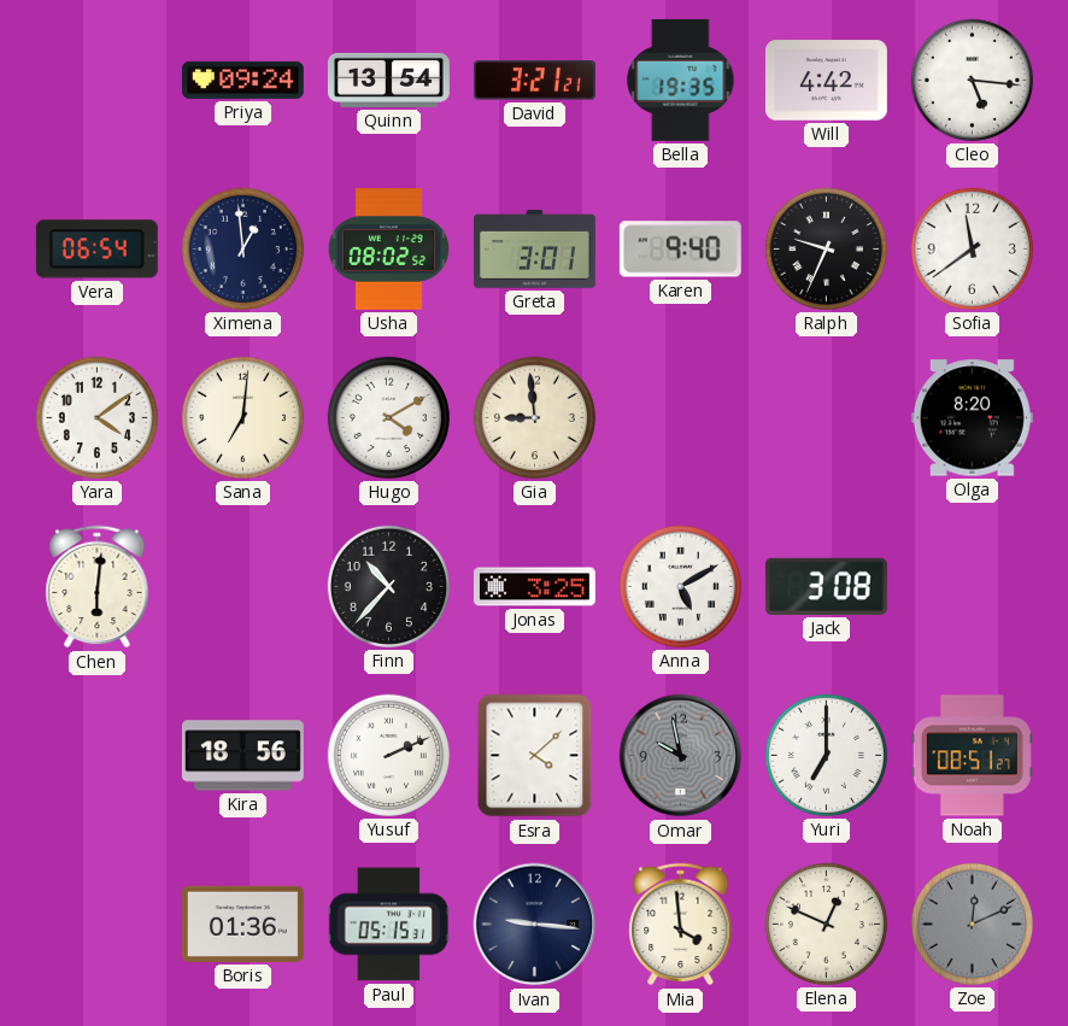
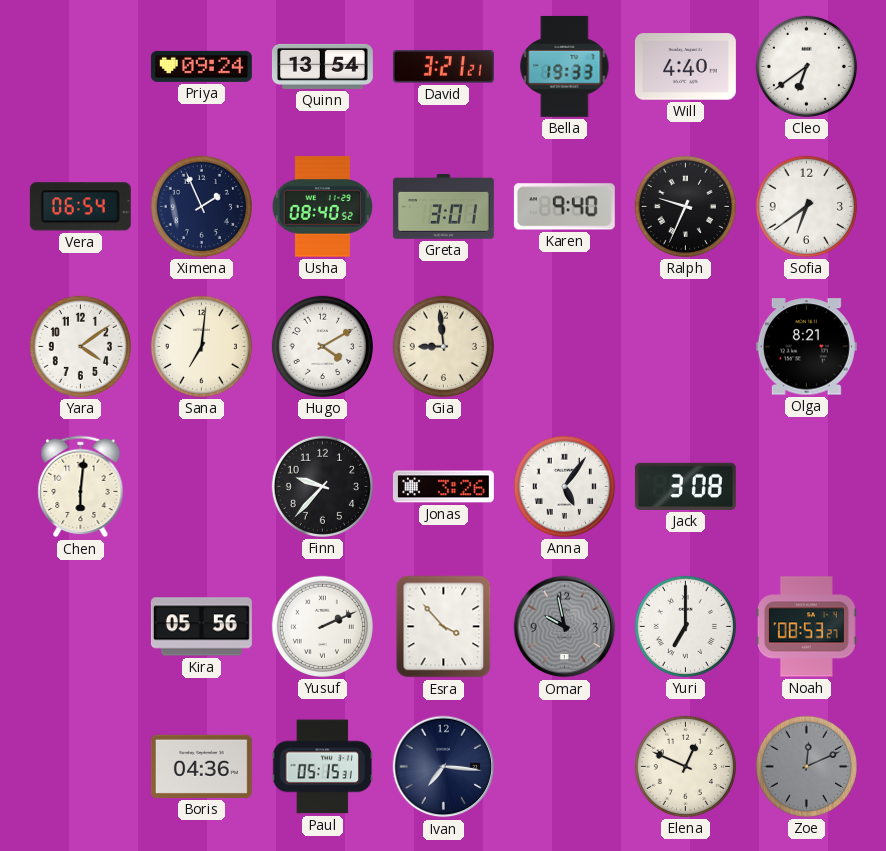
Bella: 19:35 -> 19:33
Will: 4:42 -> 4:40
Cleo: 5:16 -> 6:39
Ximena: 12:59 -> 1:56
Usha: 08:02 -> 08:40
Sofia: 11:39 -> 6:39
Olga: 8:20 -> 8:21
Finn: 10:37 -> 9:37
Jonas: 3:25 -> 3:26
Anna: 5:10 -> 5:06
Kira: 18:56 -> 05:56
Esra: 4:08 -> 3:53
Noah: 08:51 -> 08:53
Boris: 01:36 -> 04:36
Ivan: 9:16 -> 7:16
Mia: 3:59 -> none
